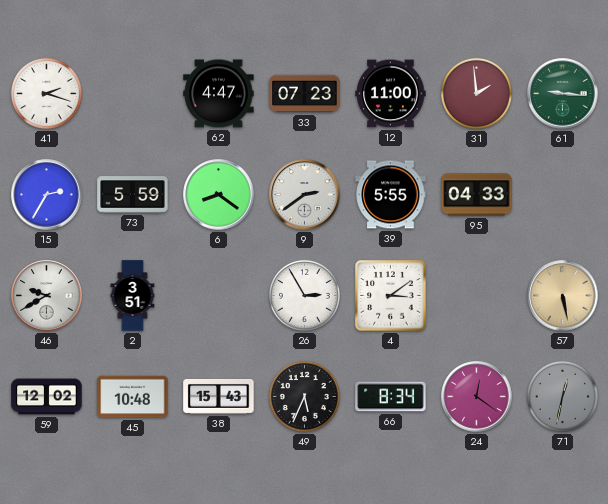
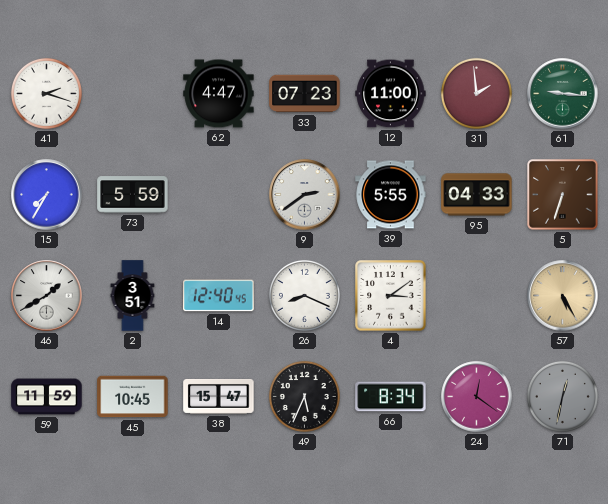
15: 2:35 -> 7:35
6: 8:21 -> none
5: none -> 6:33
46: 9:40 -> 1:40
14: none -> 12:40
26: 2:55 -> 8:19
57: 5:28 -> 5:25
59: 12:02 -> 11:59
45: 10:48 -> 10:45
38: 15:43 -> 15:47
